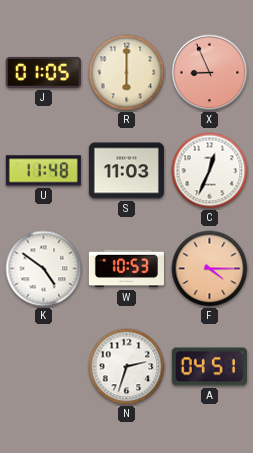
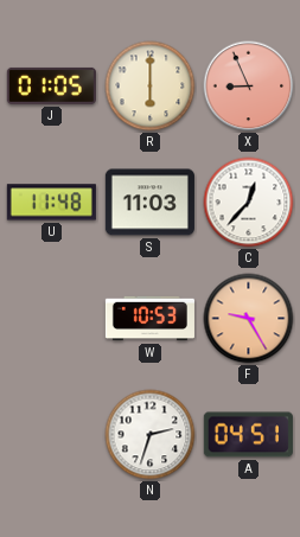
C: 12:34 -> 12:37
K: 4:51 -> none
F: 4:15 -> 9:25
